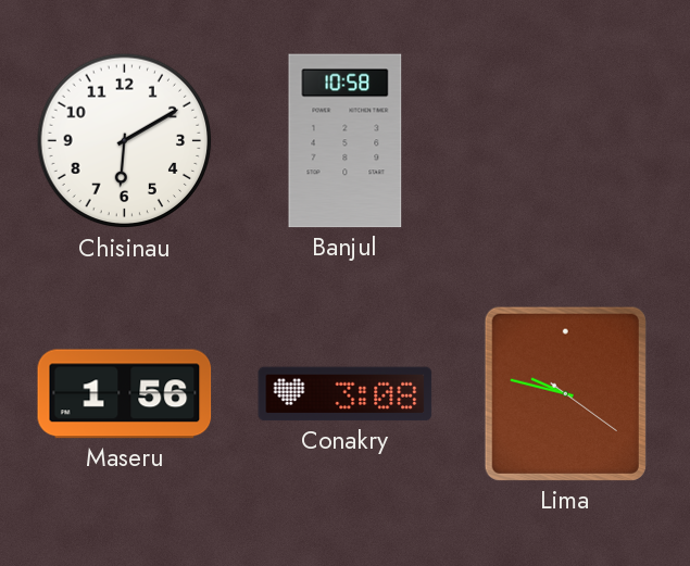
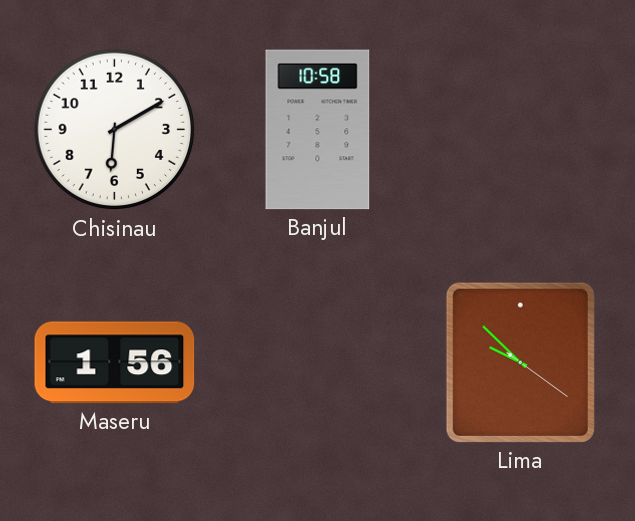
Conakry: 3:08 -> none
Lima: 9:47 -> 9:52
